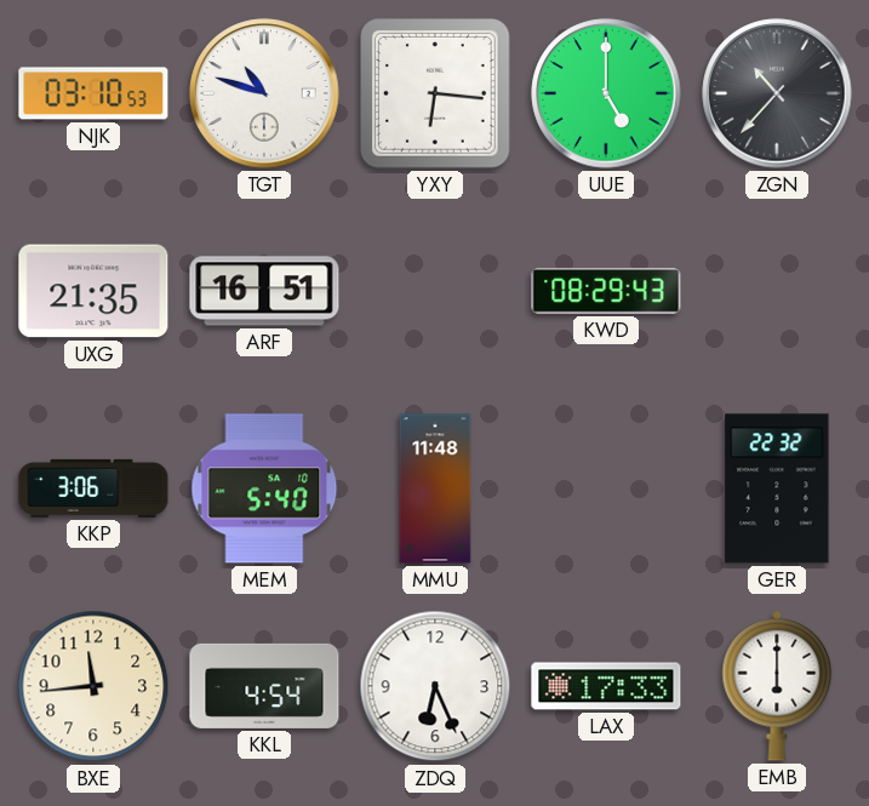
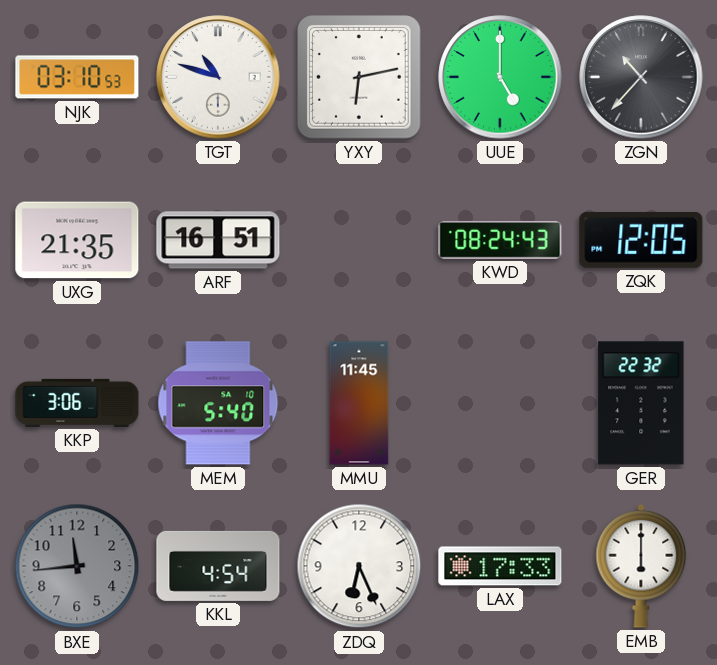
YXY: 6:16 -> 6:13
KWD: 08:29 -> 08:24
ZQK: none -> 12:05
MMU: 11:48 -> 11:45
BXE dial: cream -> grey
